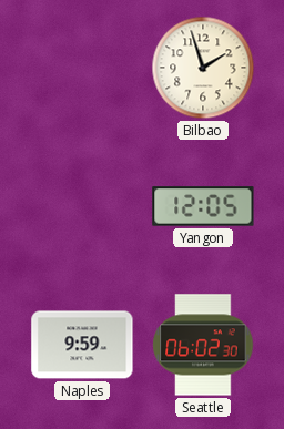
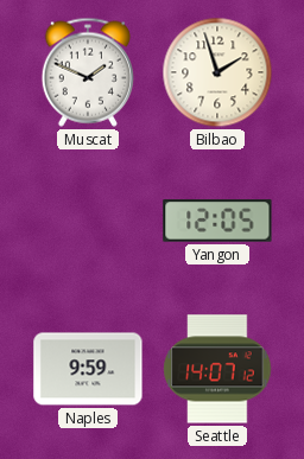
Muscat: none -> 1:49
Seattle: 06:02 -> 14:07
